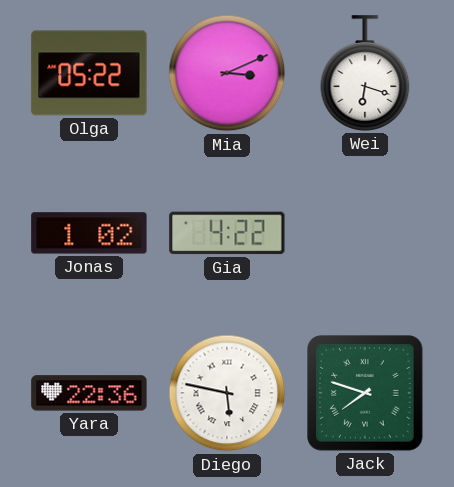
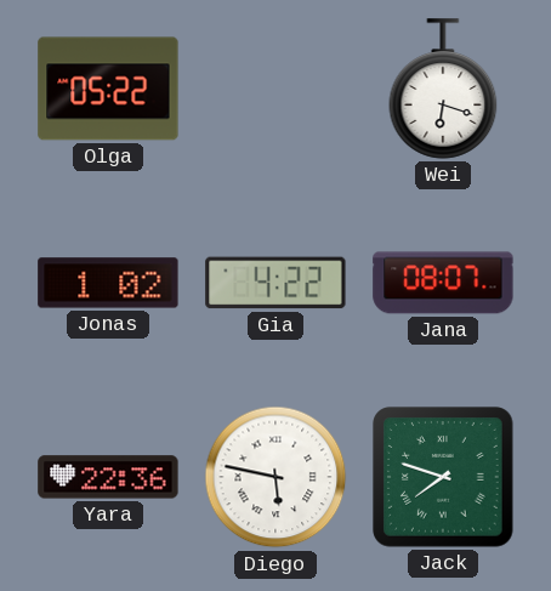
Mia: 3:11 -> none
Jana: none -> 08:07
